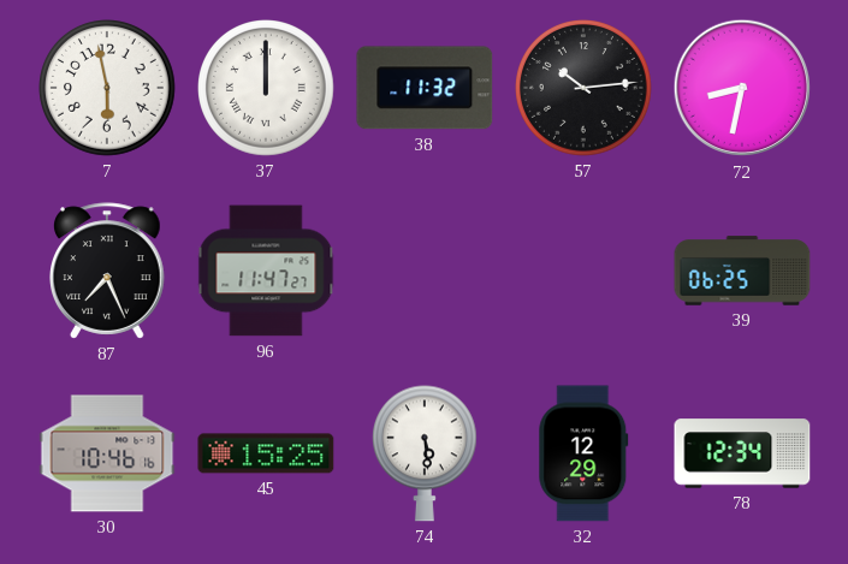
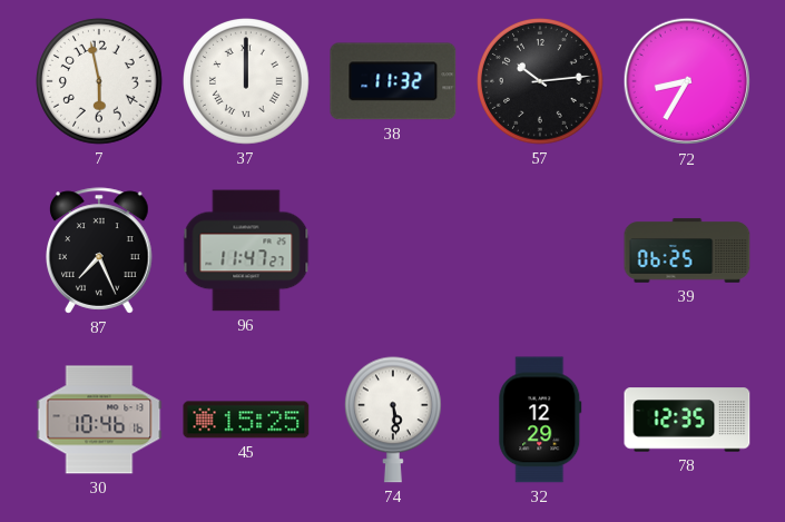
72: 8:32 -> 8:35
78: 12:34 -> 12:35
